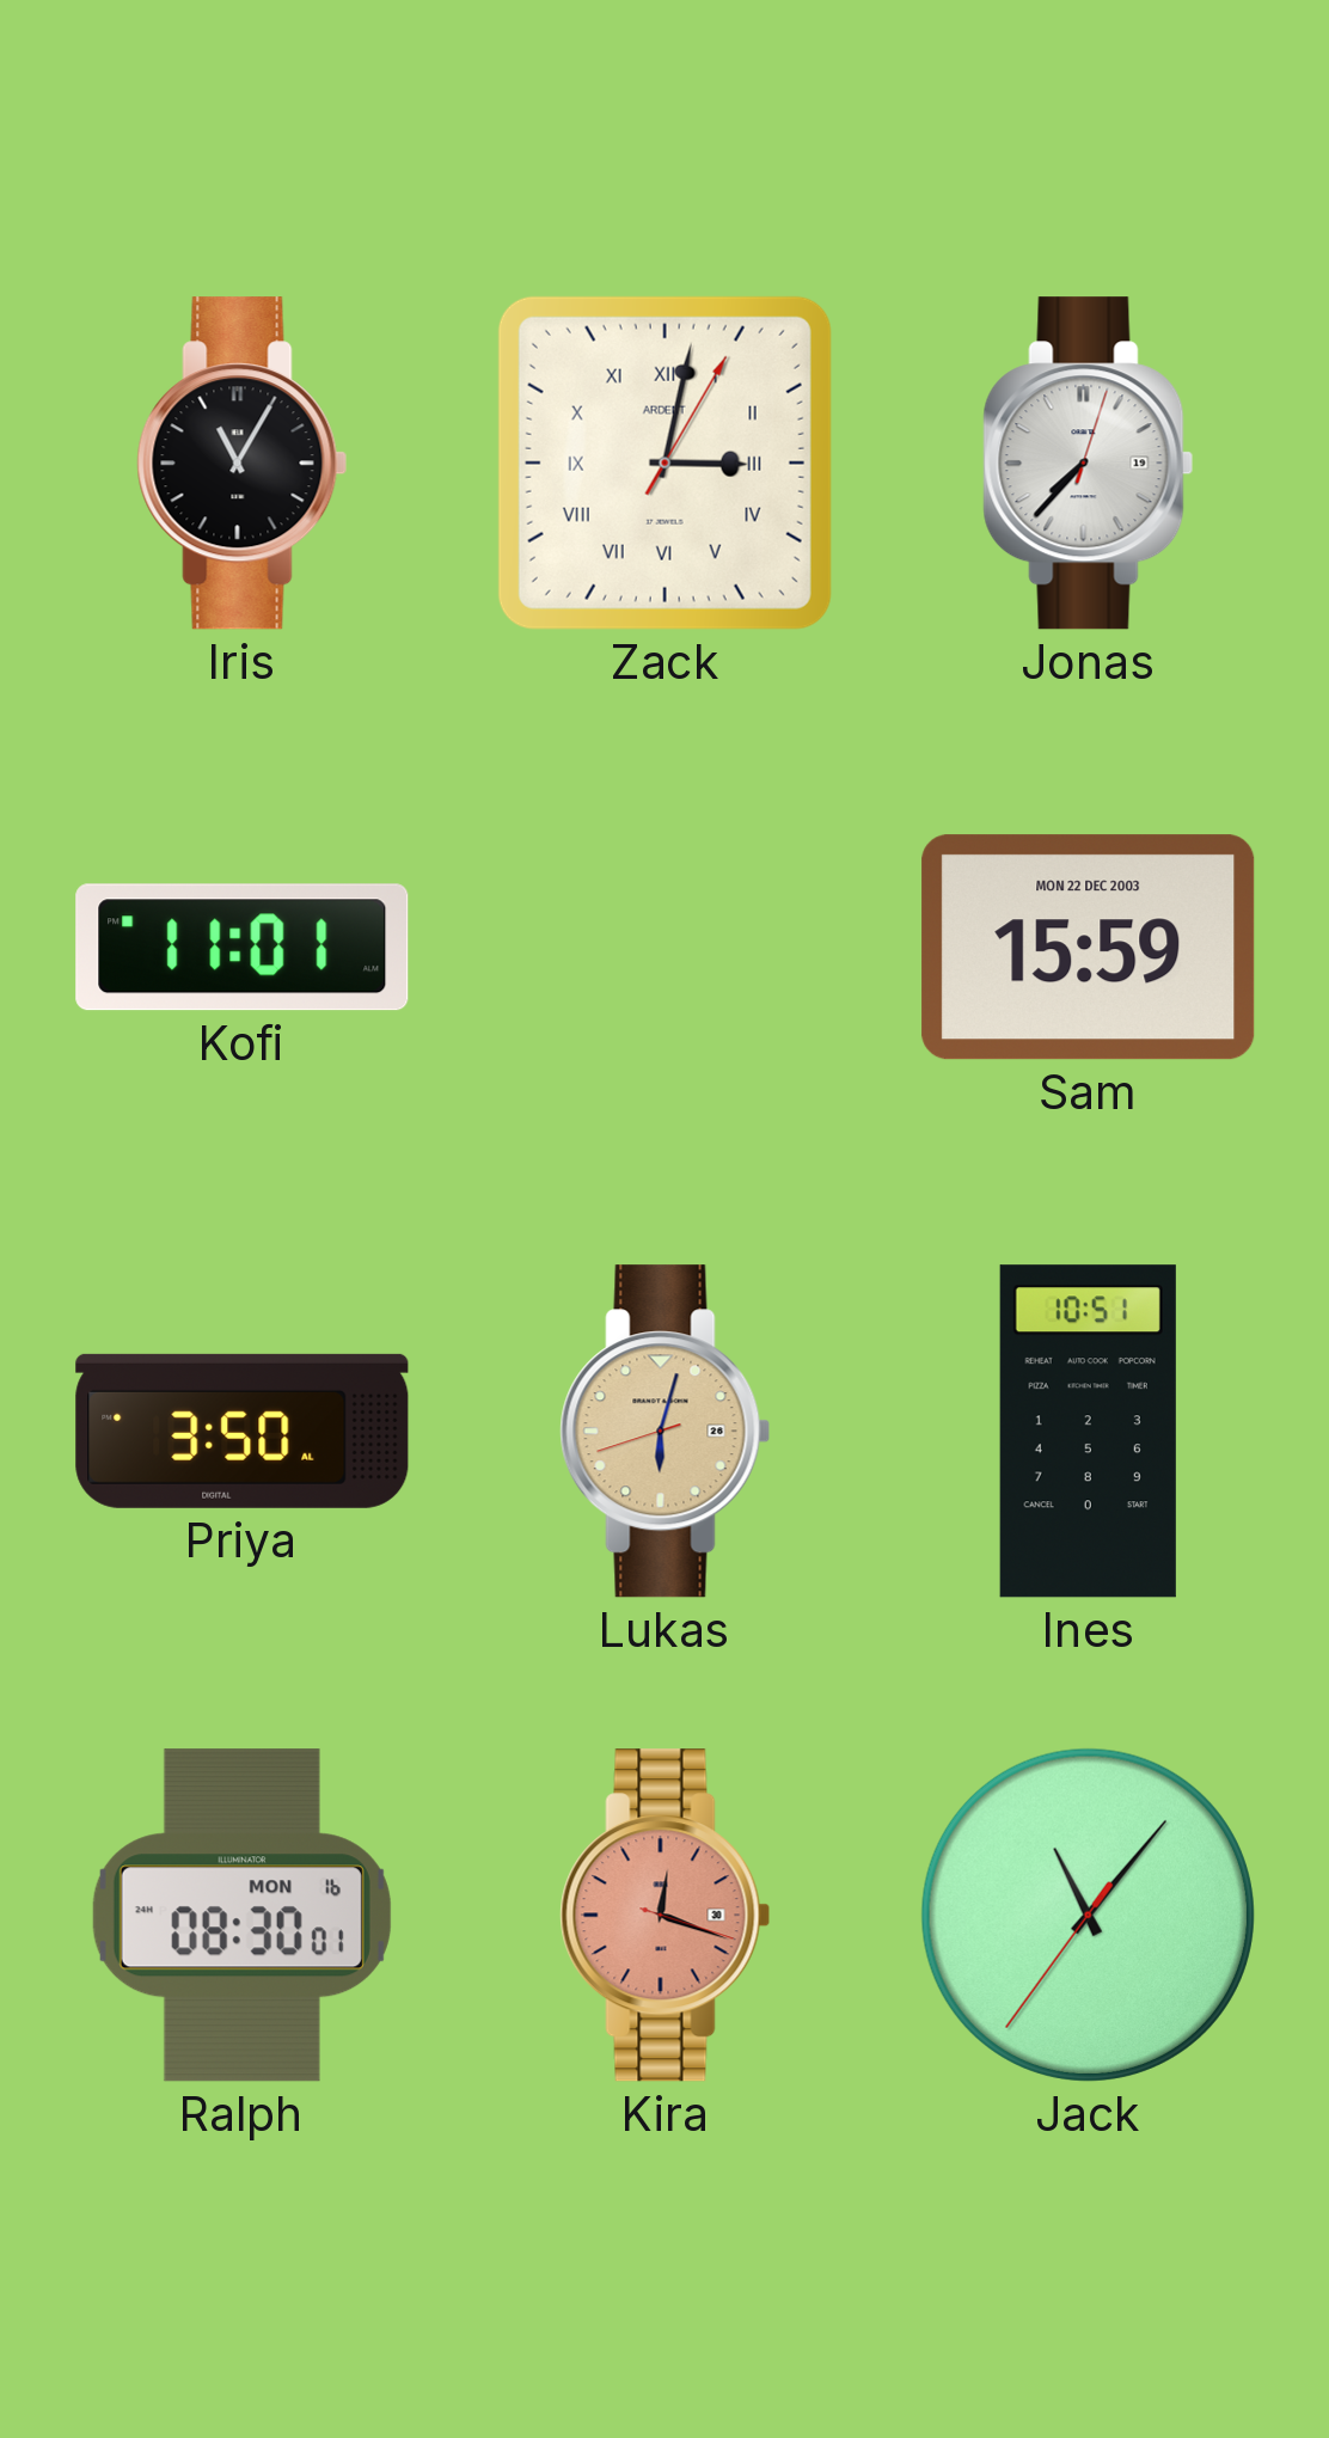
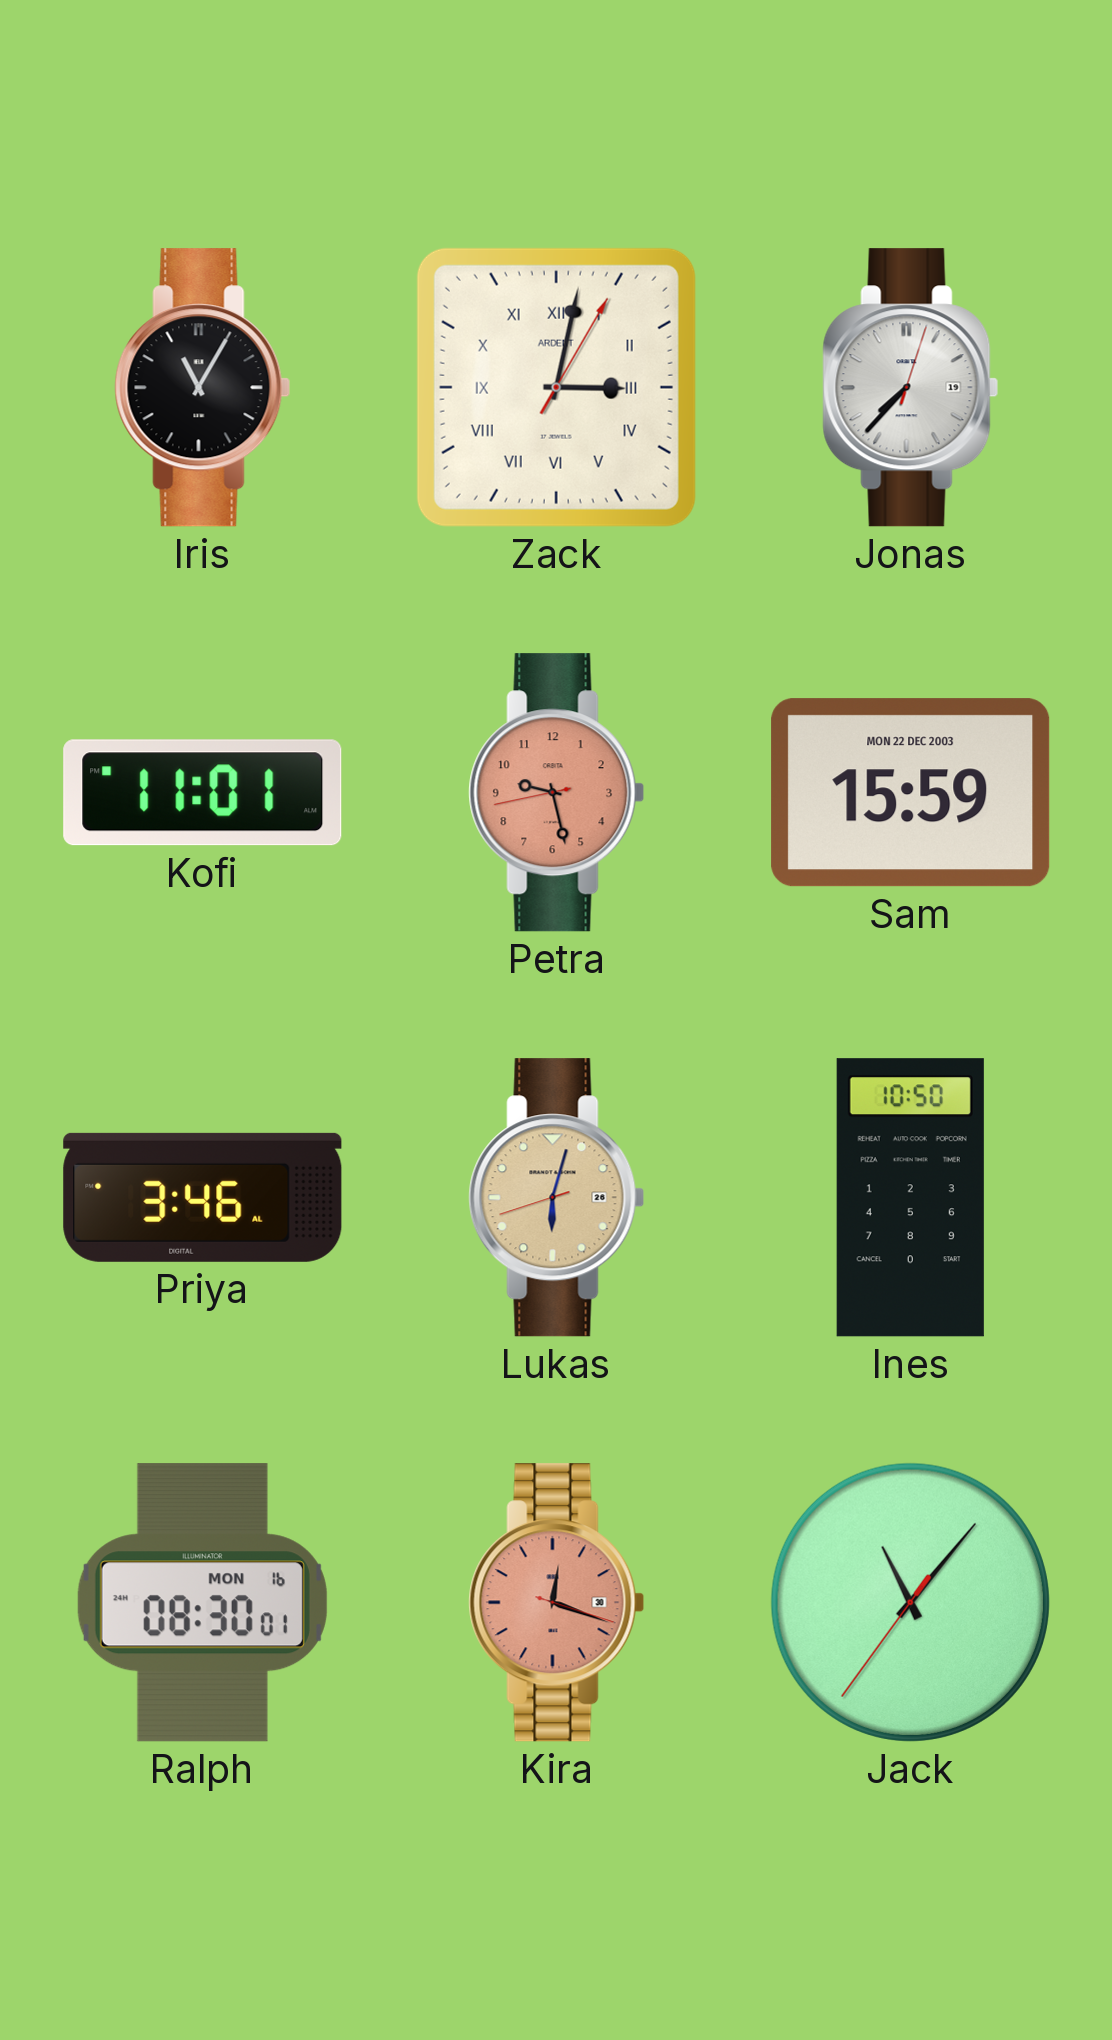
Petra: none -> 9:27
Priya: 3:50 -> 3:46
Ines: 10:51 -> 10:50
